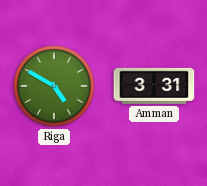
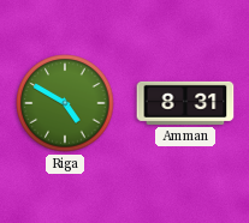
Amman: 3:31 -> 8:31
